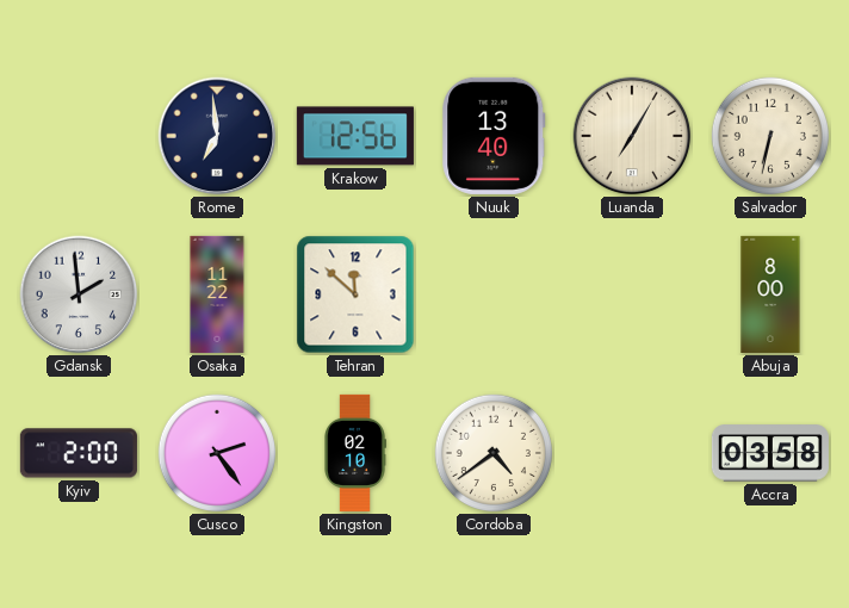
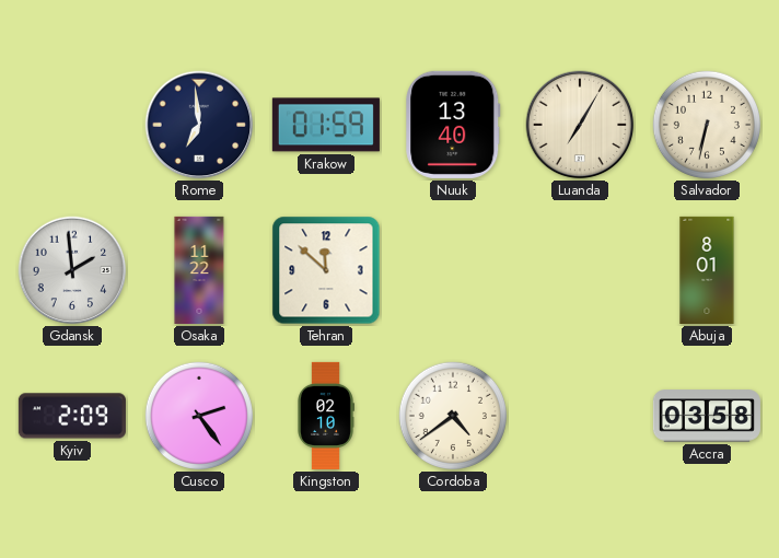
Krakow: 12:56 -> 01:59
Abuja: 8:00 -> 8:01
Kyiv: 2:00 -> 2:09
